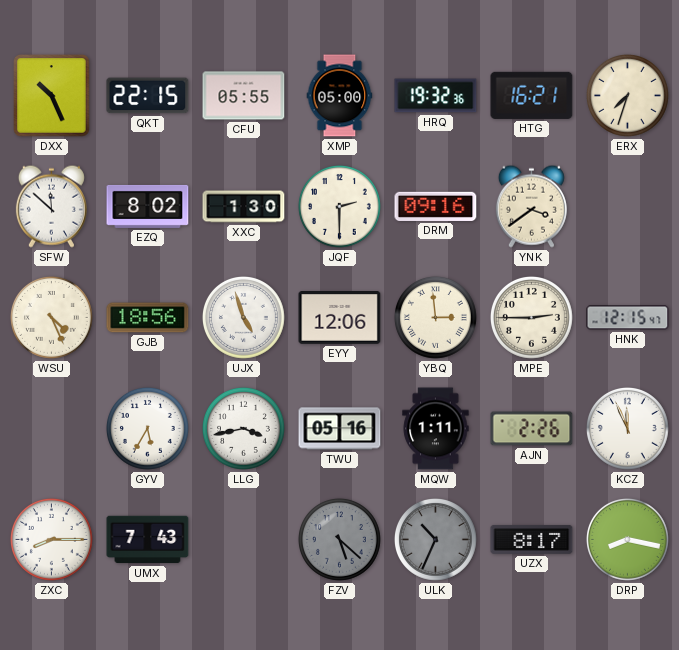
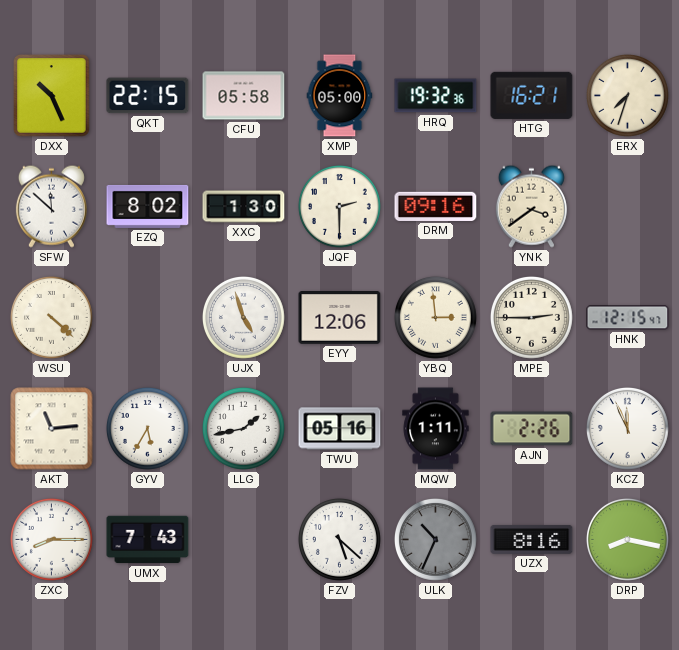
CFU: 05:55 -> 05:58
WSU: 4:26 -> 4:22
GJB: 18:56 -> none
AKT: none -> 11:14
LLG: 3:43 -> 1:43
FZV dial: grey -> white
UZX: 8:17 -> 8:16
